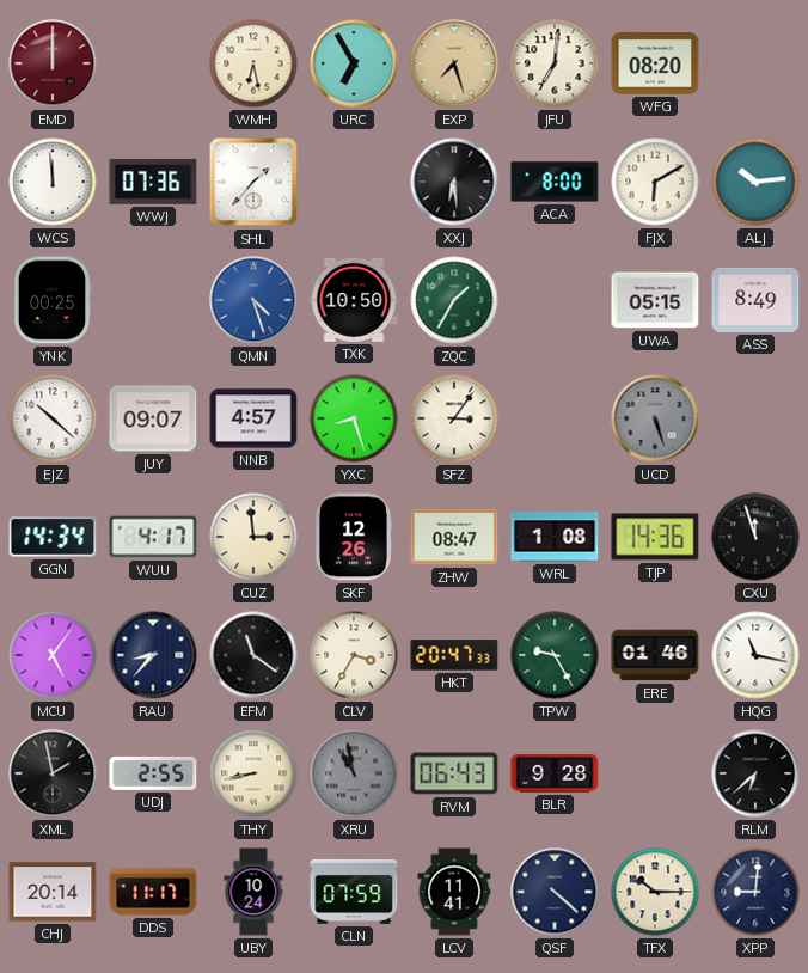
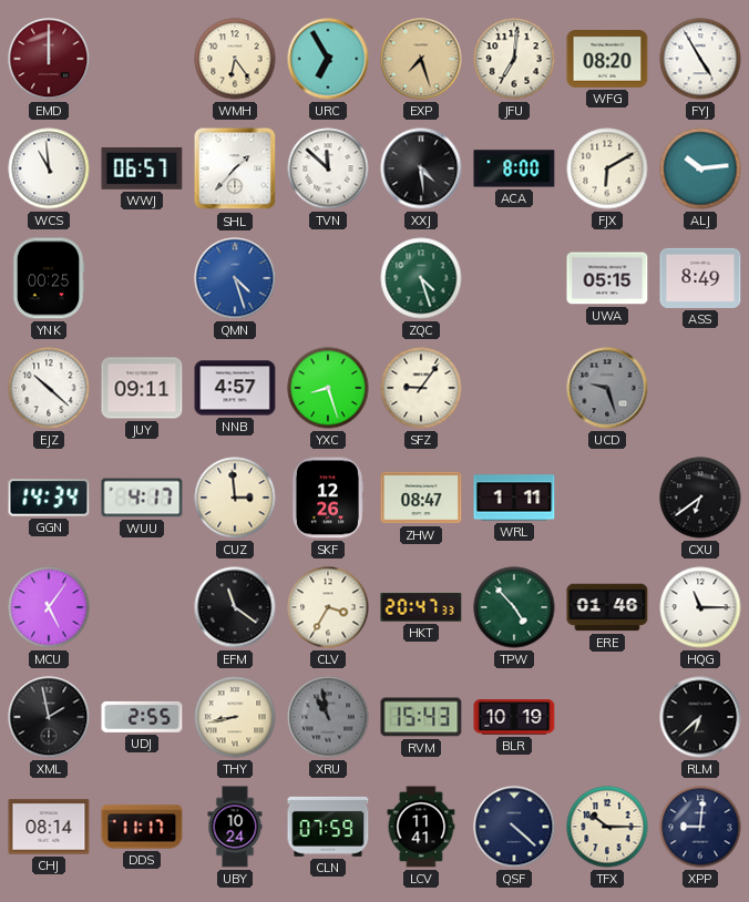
WMH: 6:28 -> 6:24
FYJ: none -> 4:55
WCS: 11:59 -> 10:59
WWJ: 07:36 -> 06:57
TVN: none -> 11:52
XXJ: 6:29 -> 4:29
TXK: 10:50 -> none
ZQC: 1:35 -> 4:27
JUY: 09:07 -> 09:11
SFZ: 3:06 -> 9:06
UCD: 5:27 -> 9:27
WRL: 1:08 -> 1:11
TJP: 14:36 -> none
CXU: 11:57 -> 6:39
RAU: 8:37 -> none
TPW: 9:25 -> 4:53
HQG: 11:17 -> 11:15
RVM: 06:43 -> 15:43
BLR: 9:28 -> 10:19
CHJ: 20:14 -> 08:14
